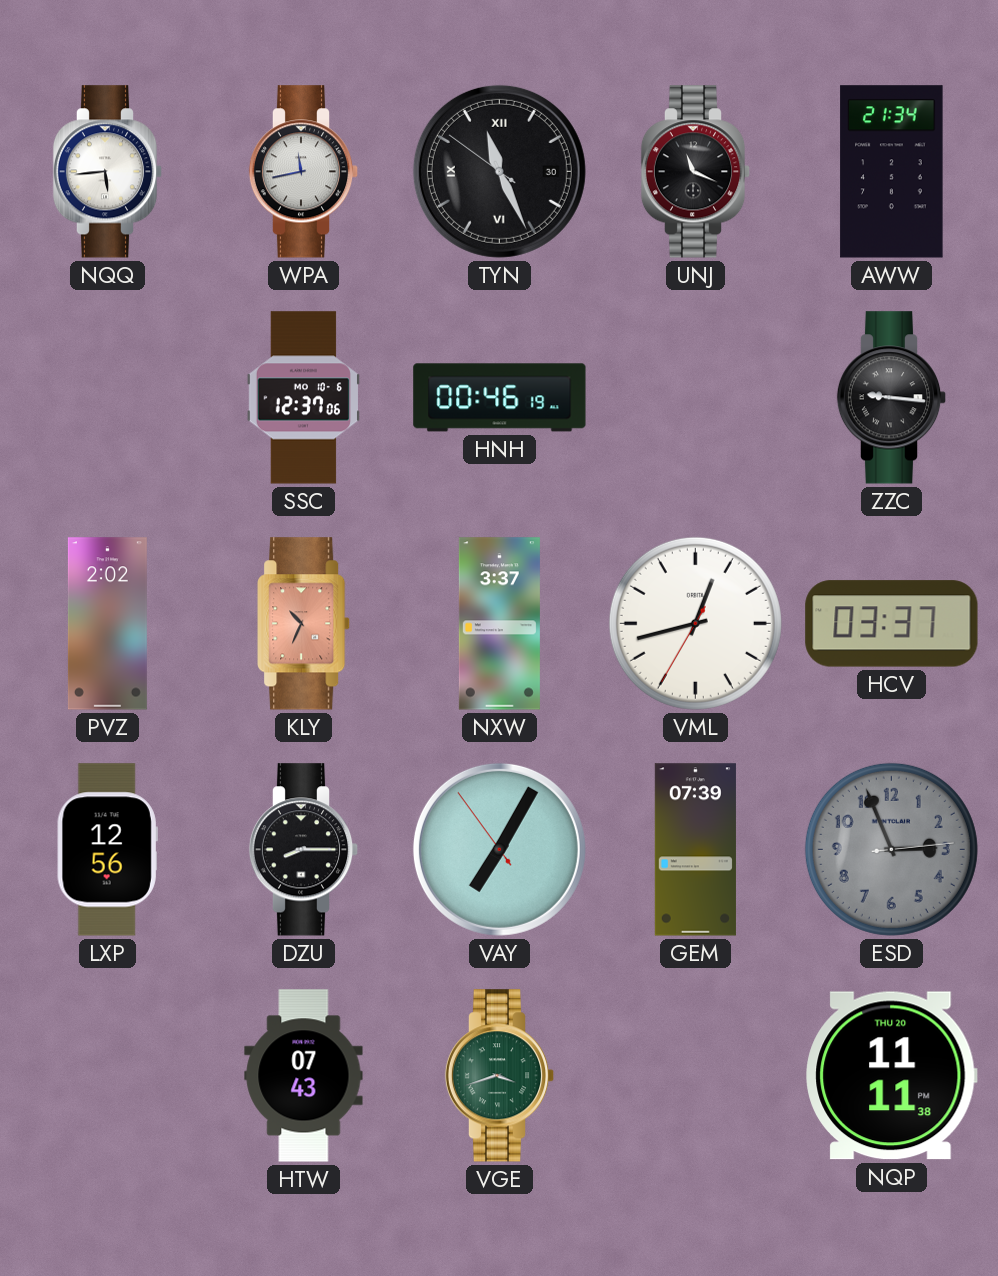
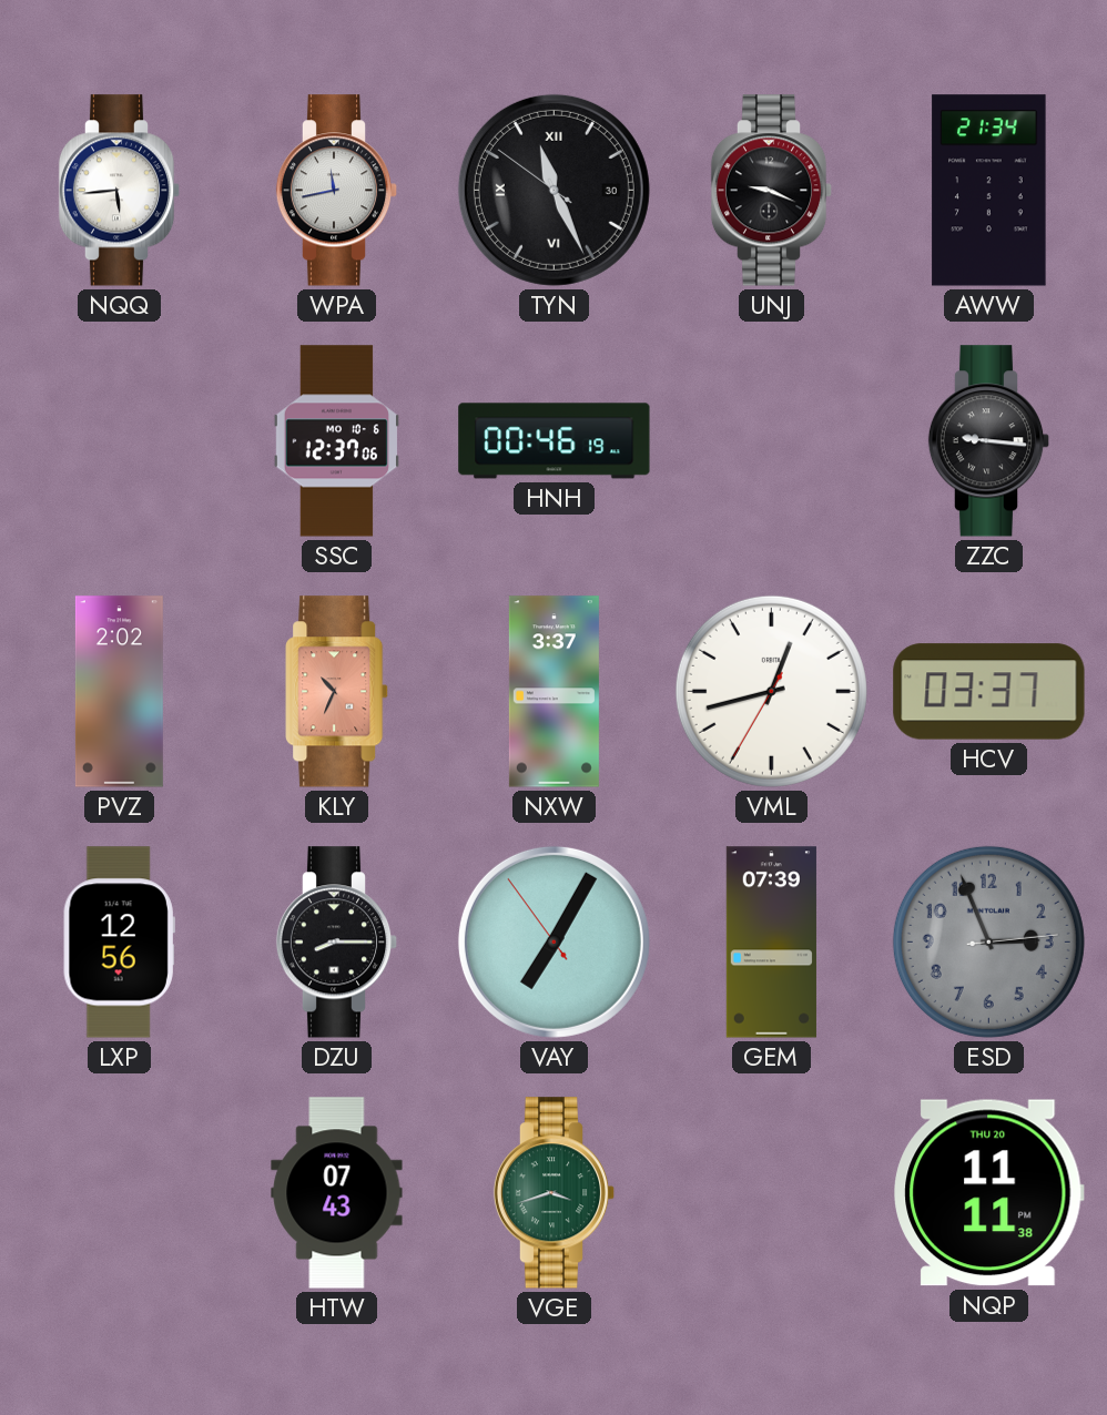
UNJ: 11:19 -> 9:19
